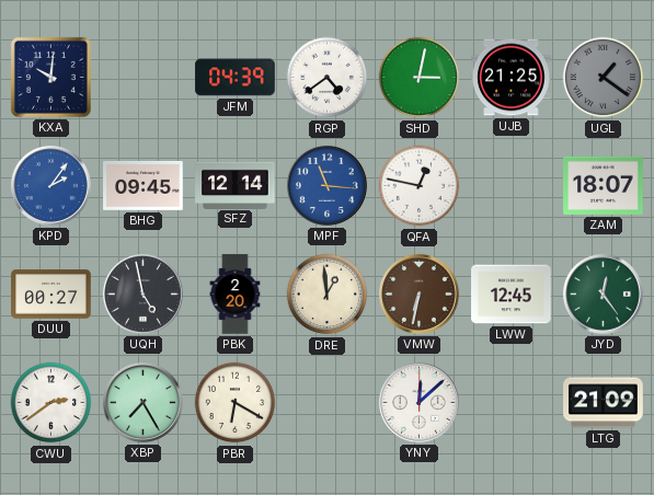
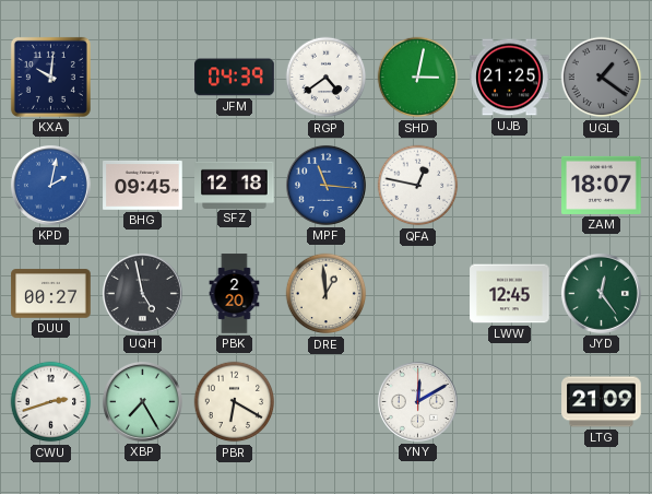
KPD: 2:06 -> 2:02
SFZ: 12:14 -> 12:18
VMW: 6:32 -> none
CWU: 2:39 -> 2:42
YNY: 12:08 -> 12:10
